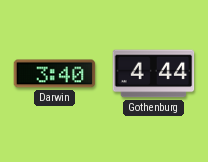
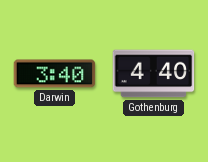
Gothenburg: 4:44 -> 4:40
